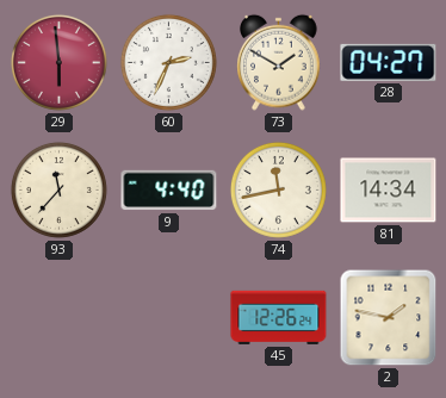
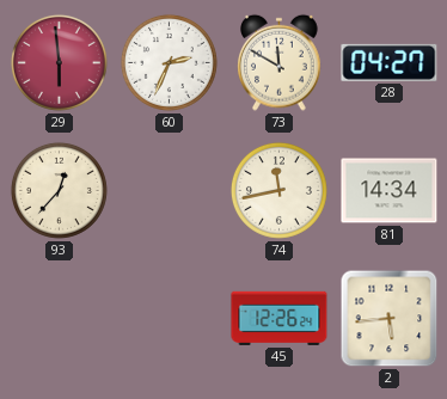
73: 1:50 -> 11:50
93: 11:37 -> 12:37
9: 4:40 -> none
2: 1:47 -> 5:44
